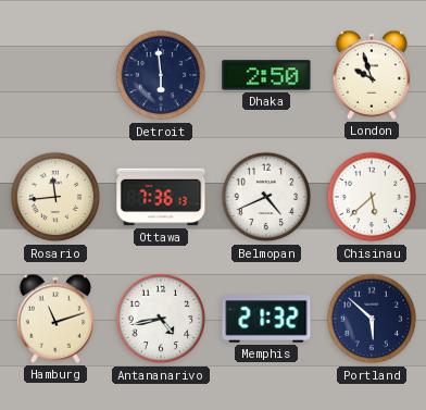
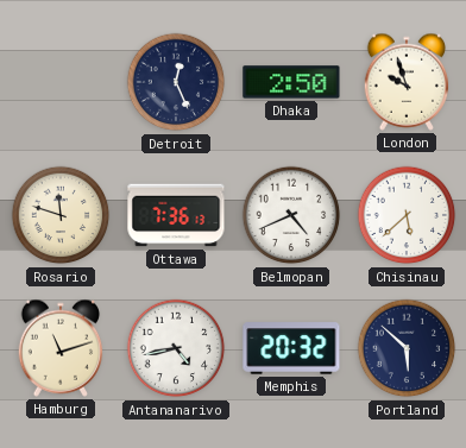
Detroit: 5:59 -> 12:26
Rosario: 11:44 -> 11:48
Memphis: 21:32 -> 20:32
